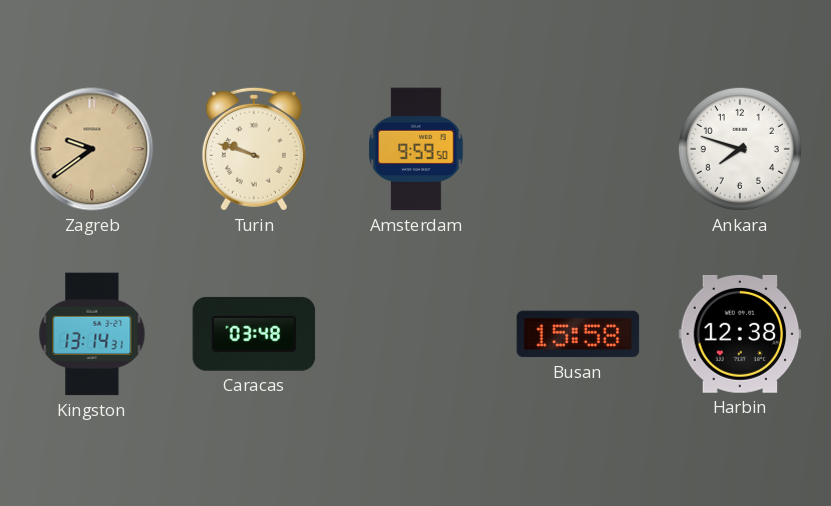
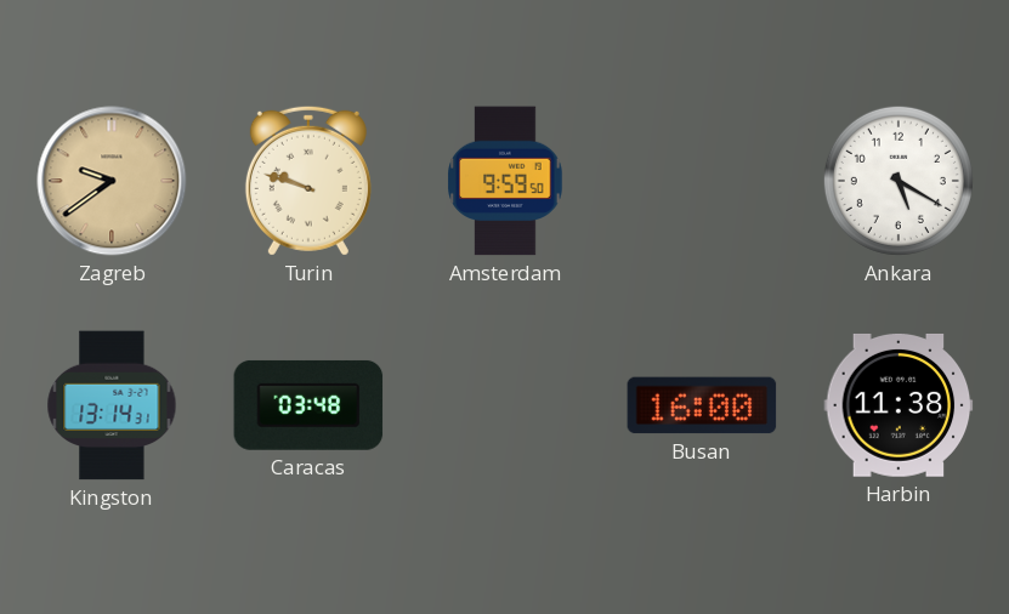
Ankara: 7:48 -> 5:20
Busan: 15:58 -> 16:00
Harbin: 12:38 -> 11:38
